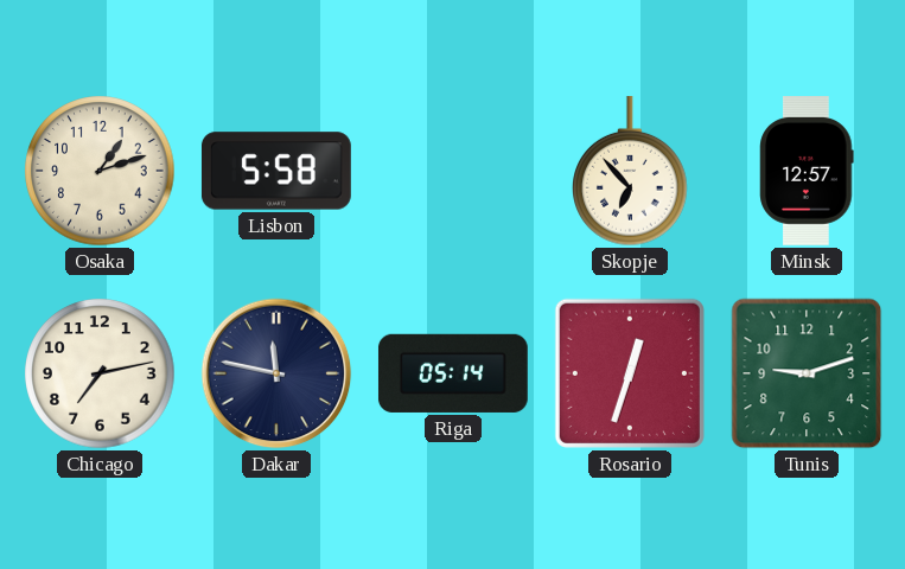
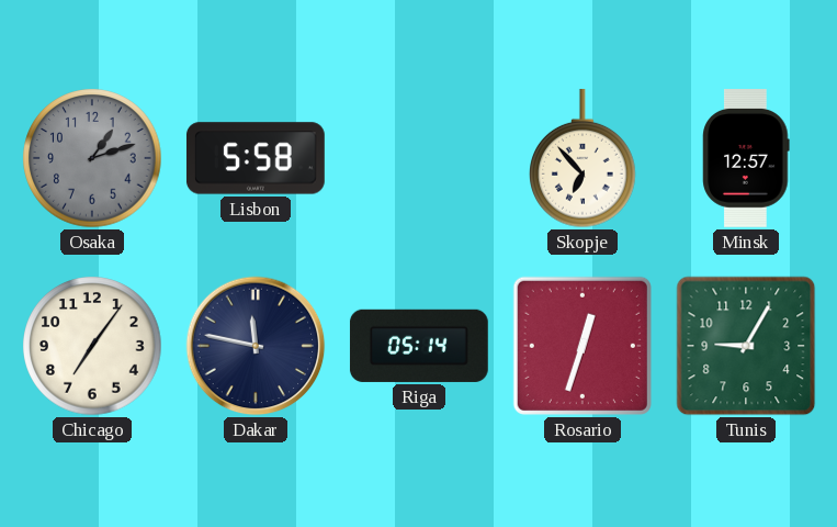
Osaka dial: cream -> grey
Chicago: 7:13 -> 7:06
Tunis: 9:12 -> 9:05
